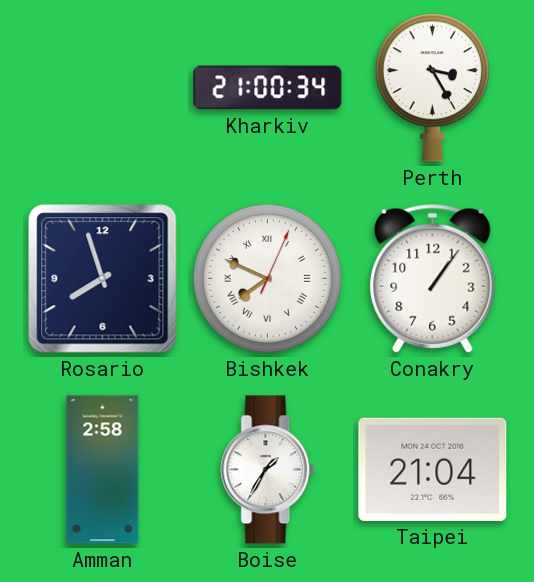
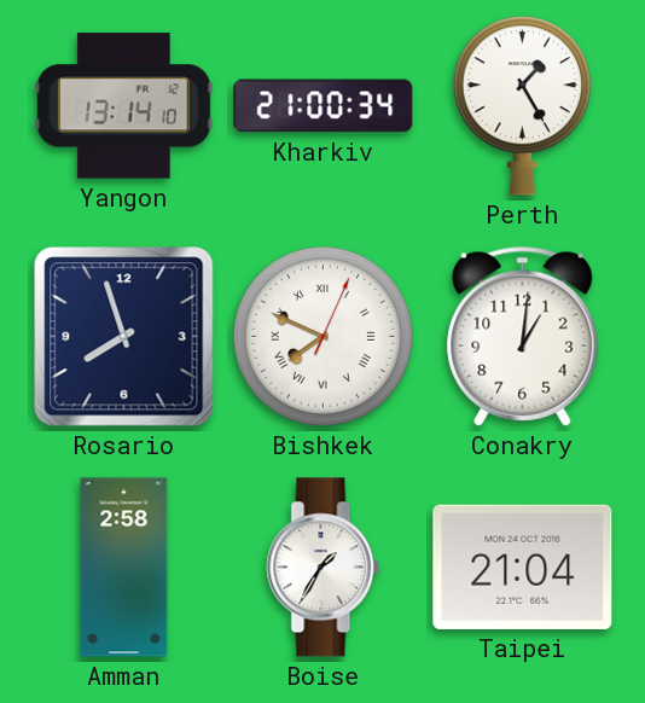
Yangon: none -> 13:14
Perth: 3:25 -> 1:25
Conakry: 1:06 -> 1:01
